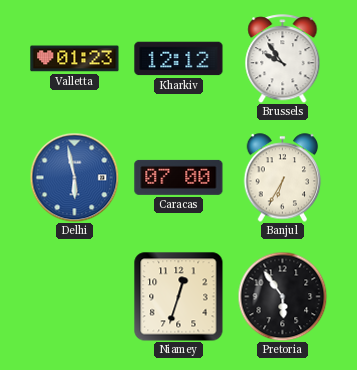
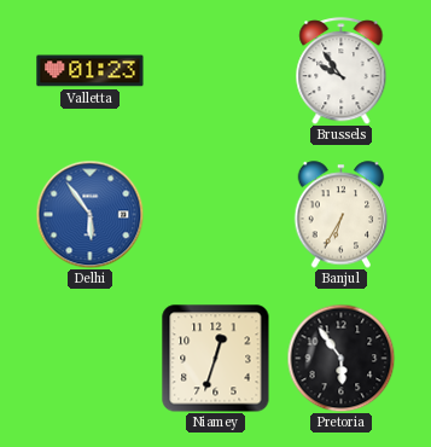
Kharkiv: 12:12 -> none
Delhi: 5:58 -> 5:54
Caracas: 07:00 -> none
